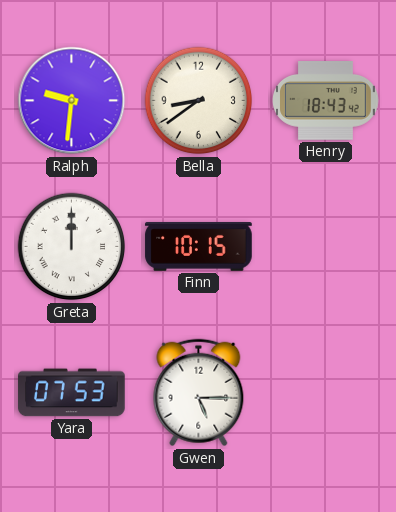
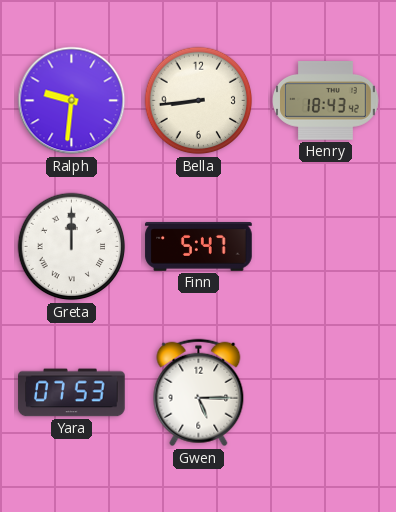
Bella: 8:39 -> 8:44
Finn: 10:15 -> 5:47
